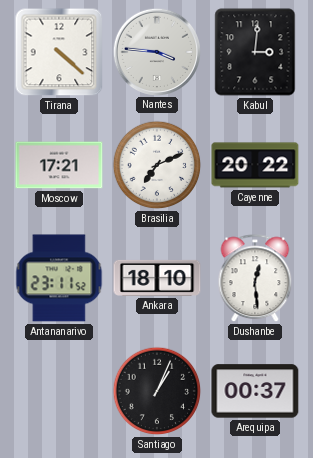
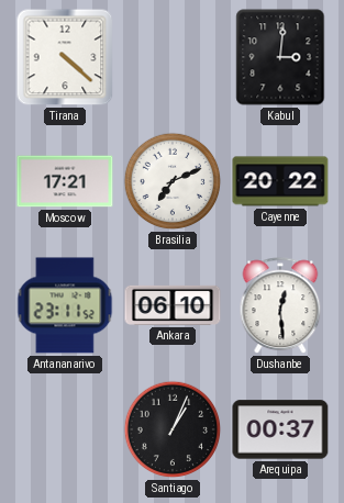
Nantes: 3:46 -> none
Ankara: 18:10 -> 06:10
